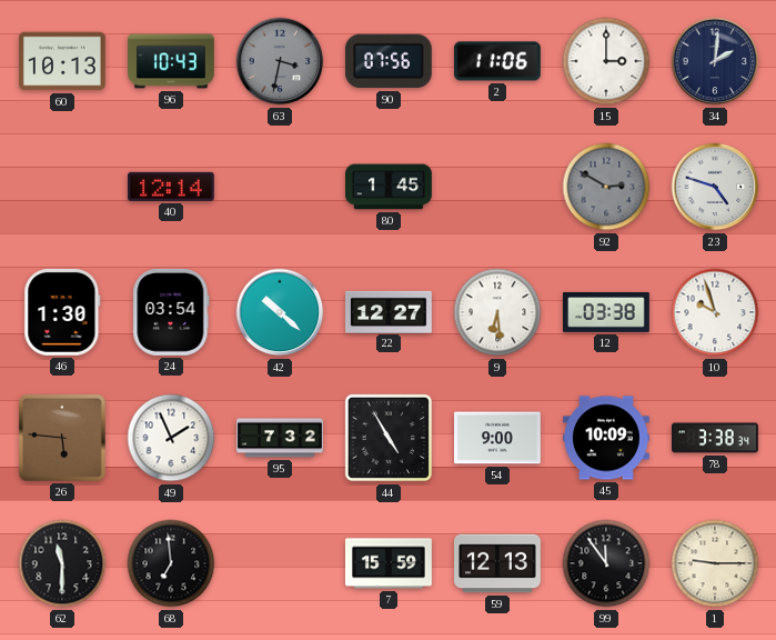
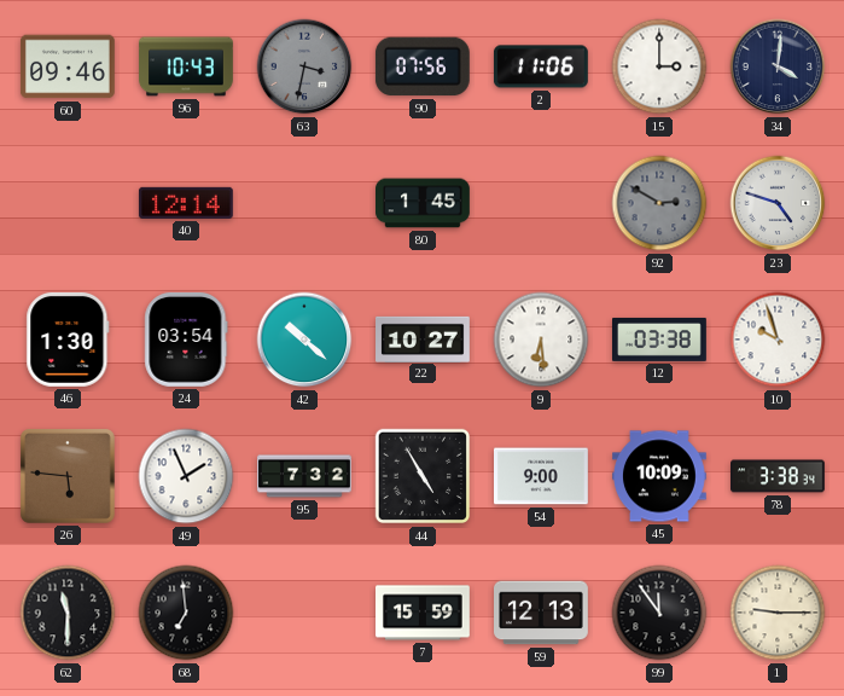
60: 10:13 -> 09:46
34: 2:01 -> 4:01
22: 12:27 -> 10:27
